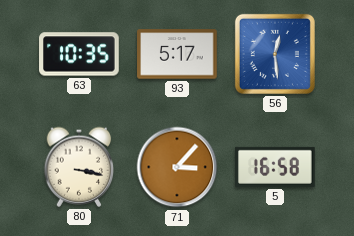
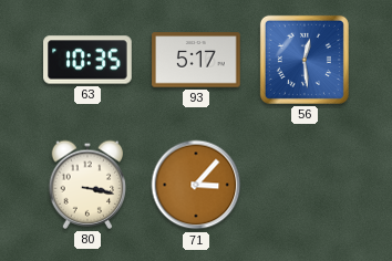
5: 16:58 -> none
